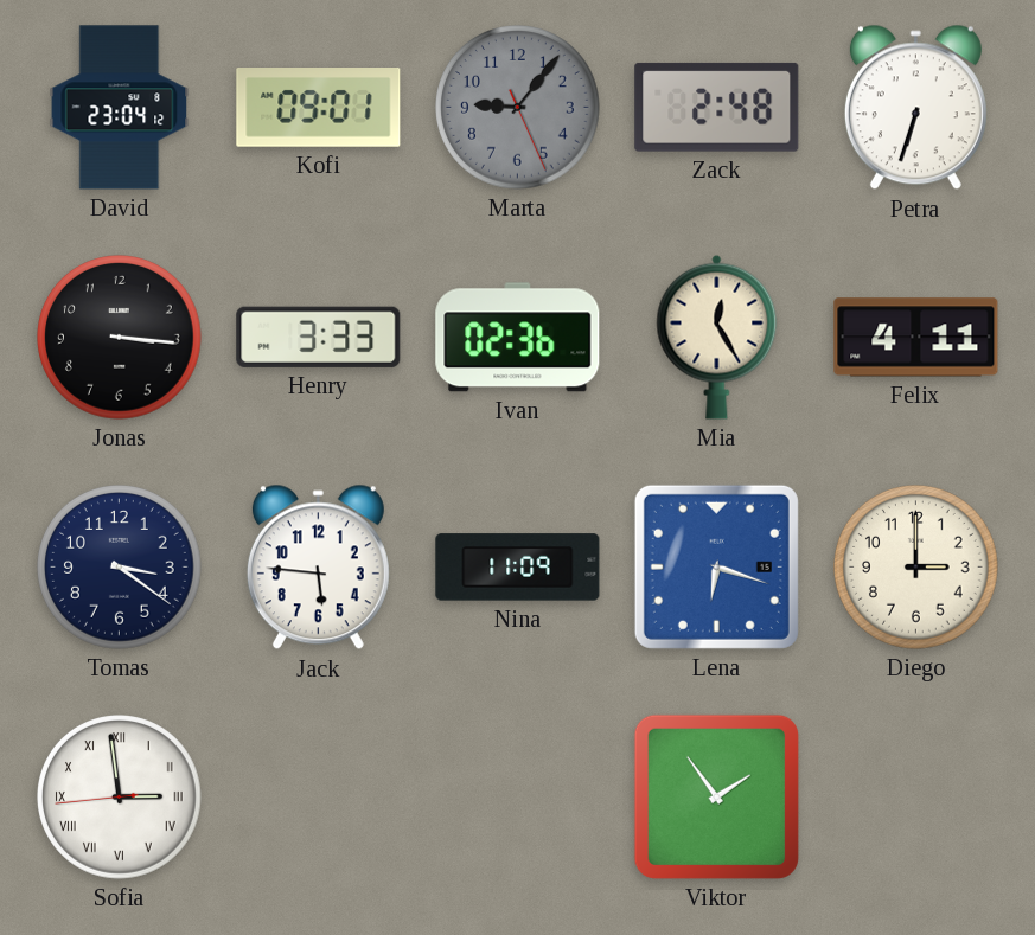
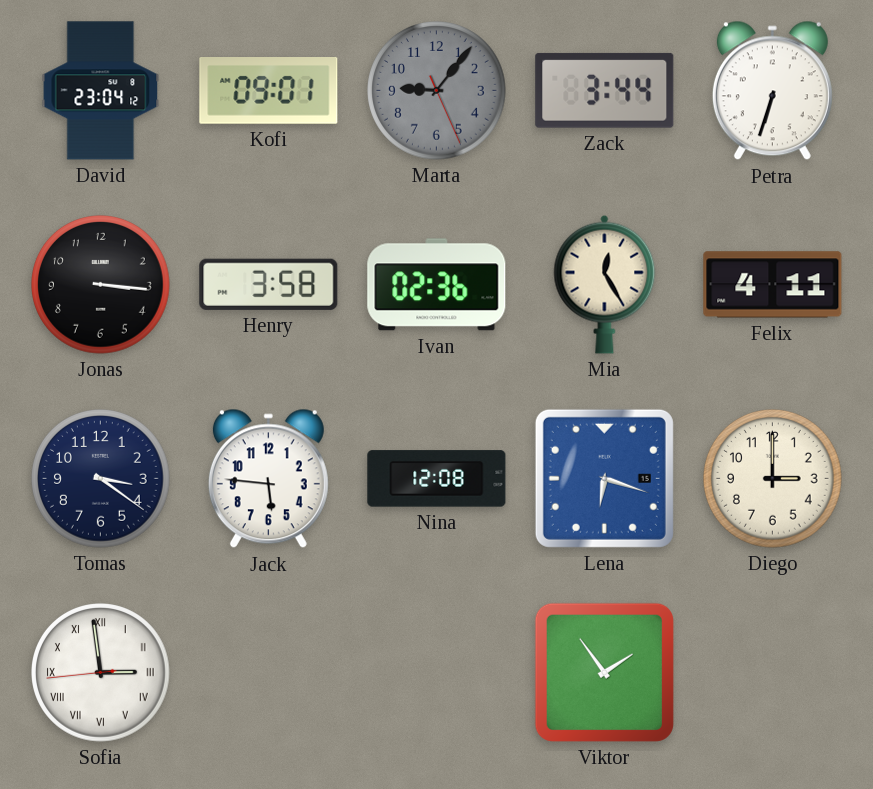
Zack: 2:48 -> 3:44
Henry: 3:33 -> 3:58
Nina: 11:09 -> 12:08
